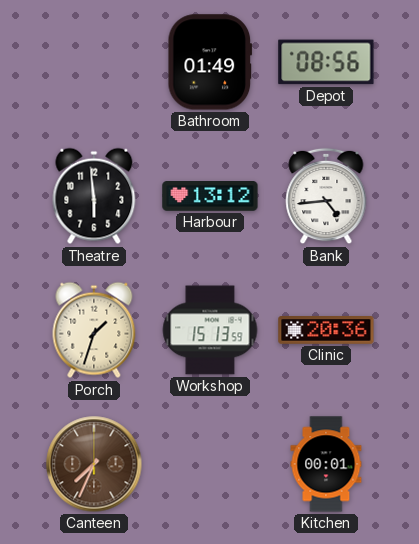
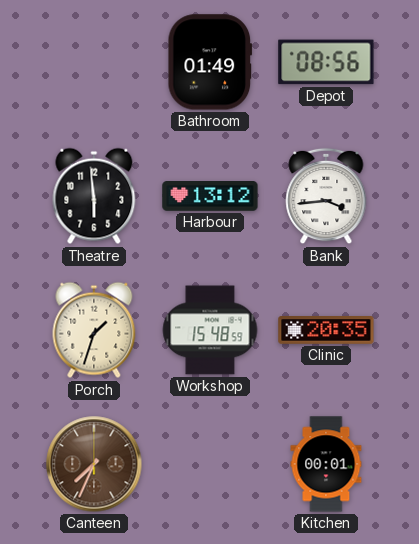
Bank: 4:44 -> 3:44
Workshop: 15:13 -> 15:48
Clinic: 20:36 -> 20:35
